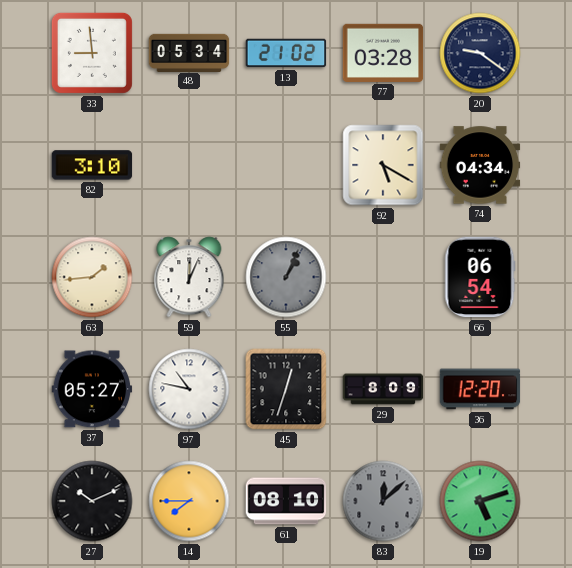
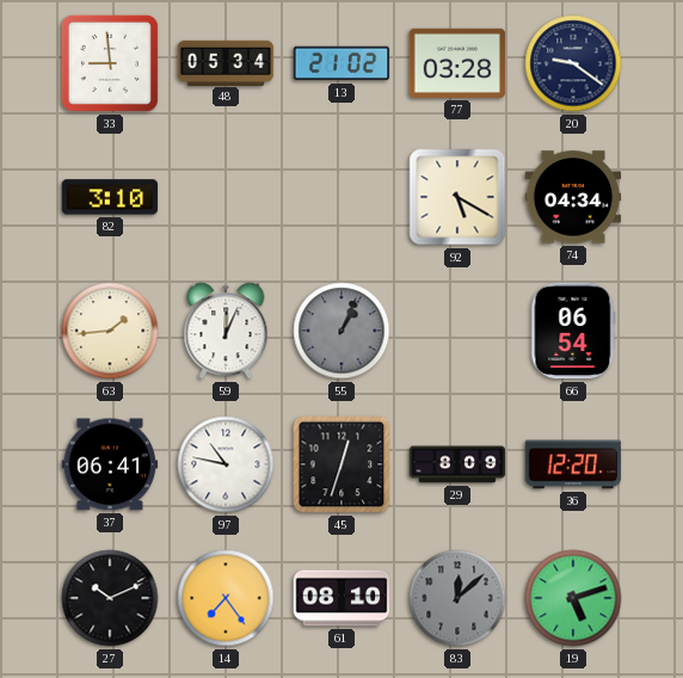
37: 05:27 -> 06:41
14: 7:45 -> 7:24
